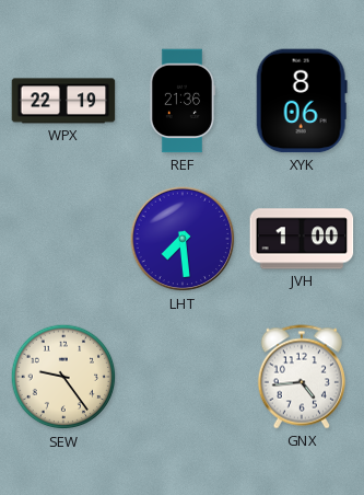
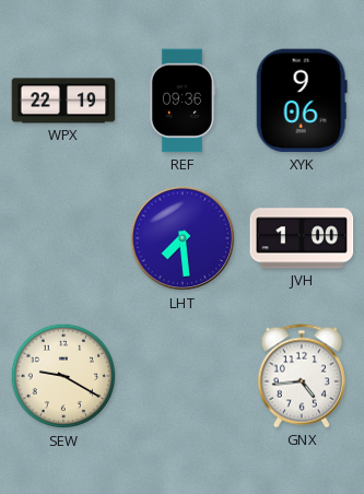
REF: 21:36 -> 09:36
XYK: 8:06 -> 9:06
SEW: 9:24 -> 9:20
